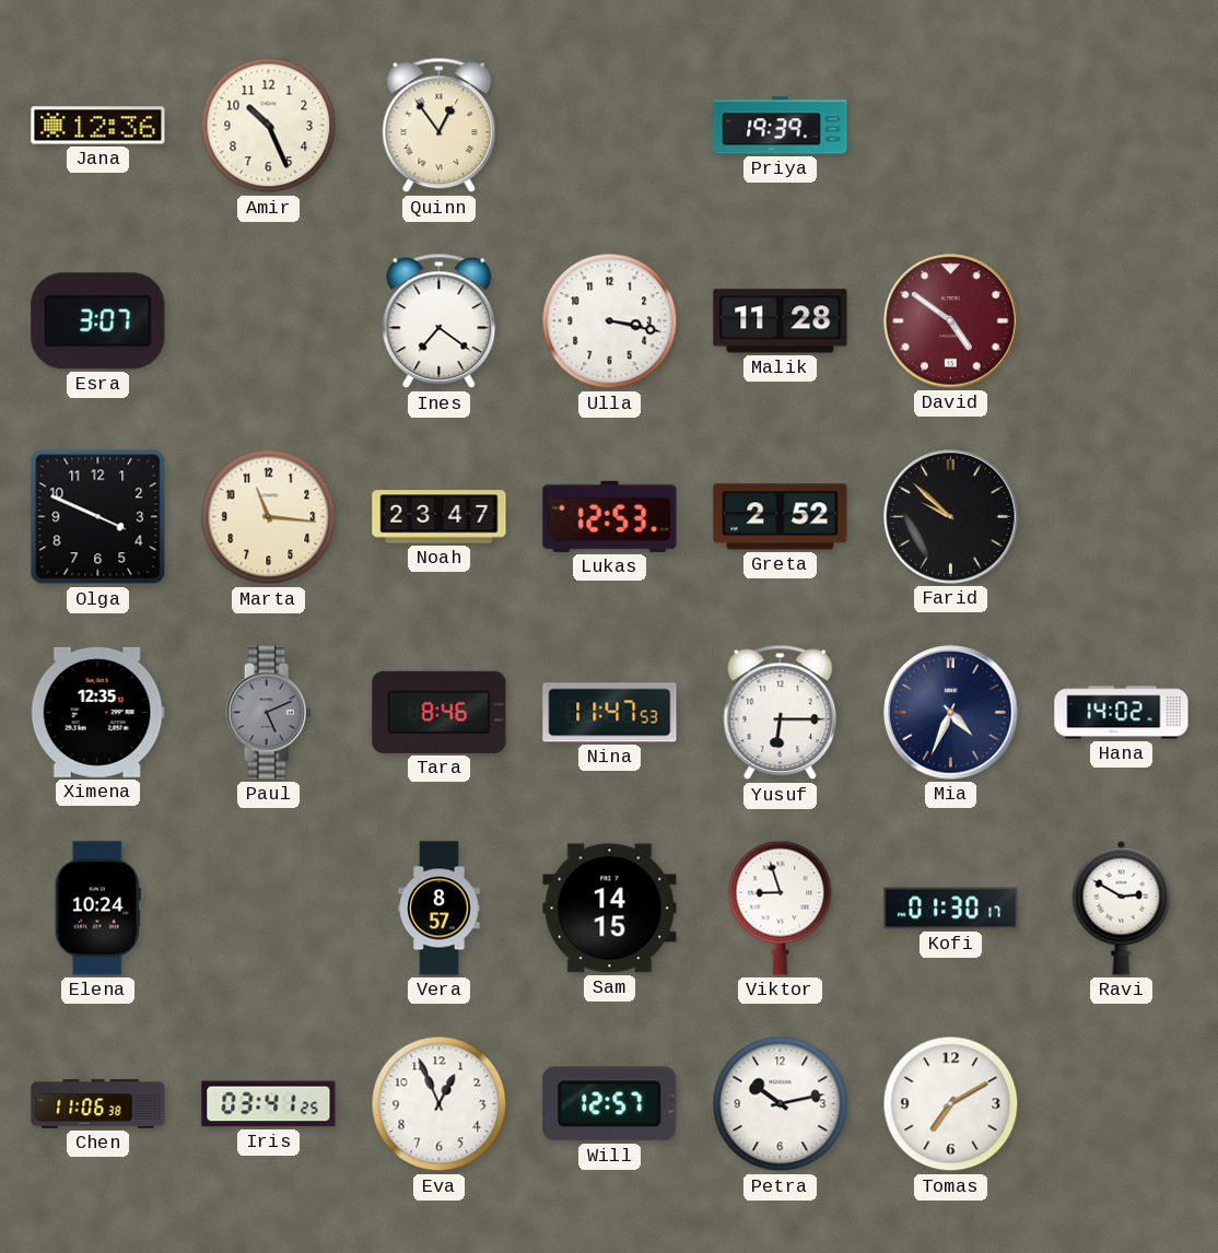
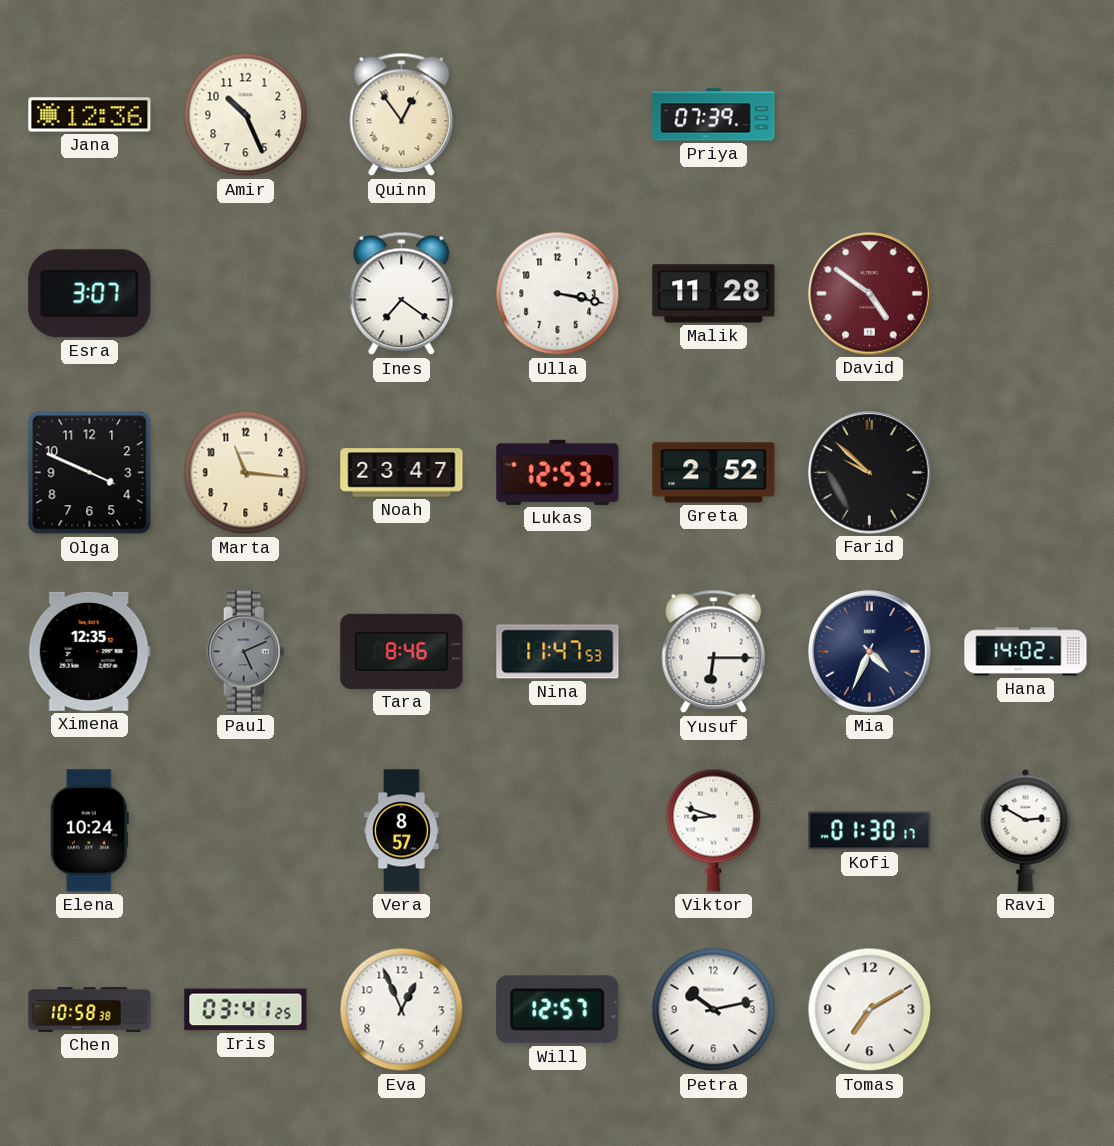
Priya: 19:39 -> 07:39
Sam: 14:15 -> none
Viktor: 8:57 -> 8:48
Chen: 11:06 -> 10:58
